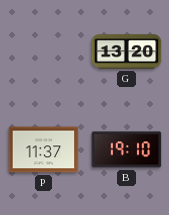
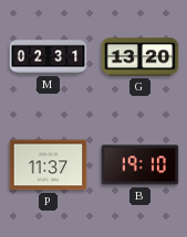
M: none -> 02:31
